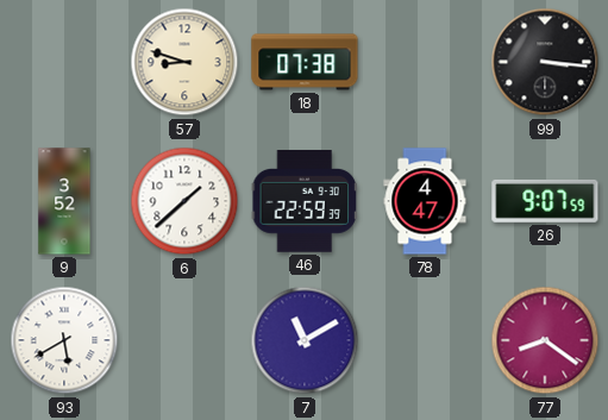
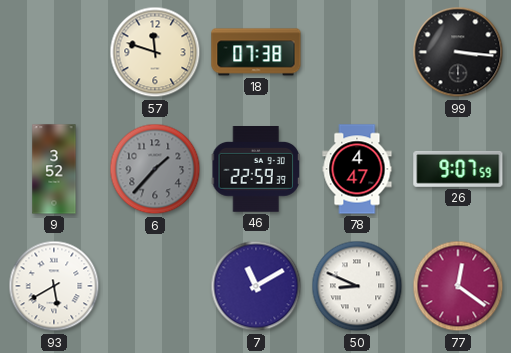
57: 8:48 -> 11:48
6: 1:38 -> 1:37
6 dial: white -> grey
50: none -> 8:49
77: 8:21 -> 12:21
